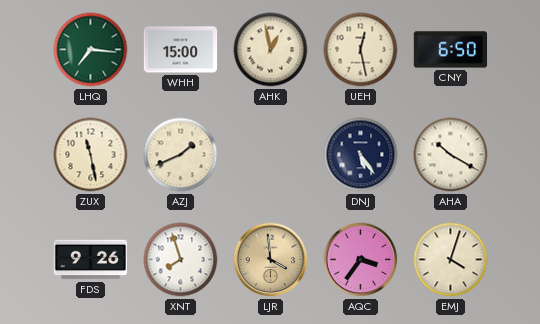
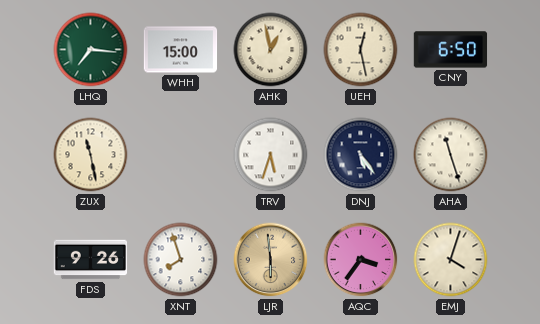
AZJ: 1:41 -> none
TRV: none -> 5:33
AHA: 10:20 -> 11:27
LJR: 3:59 -> 5:59
